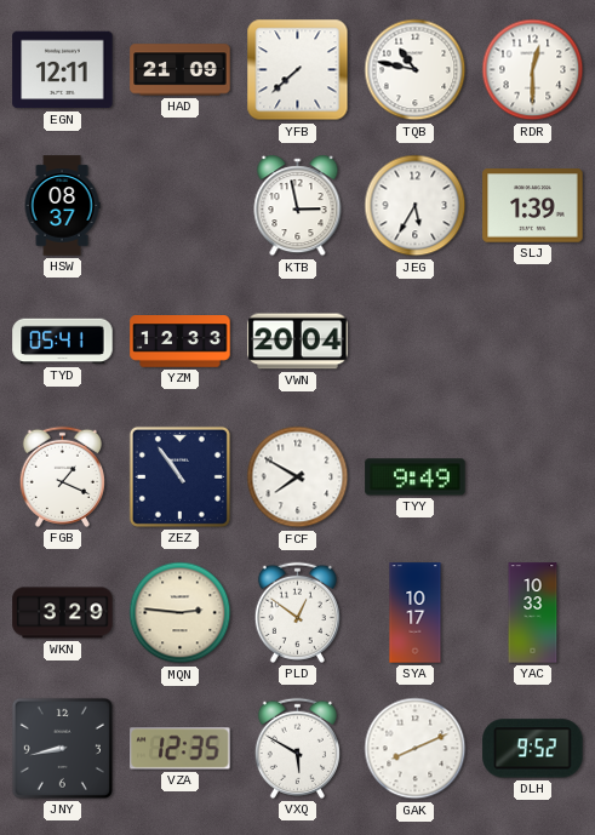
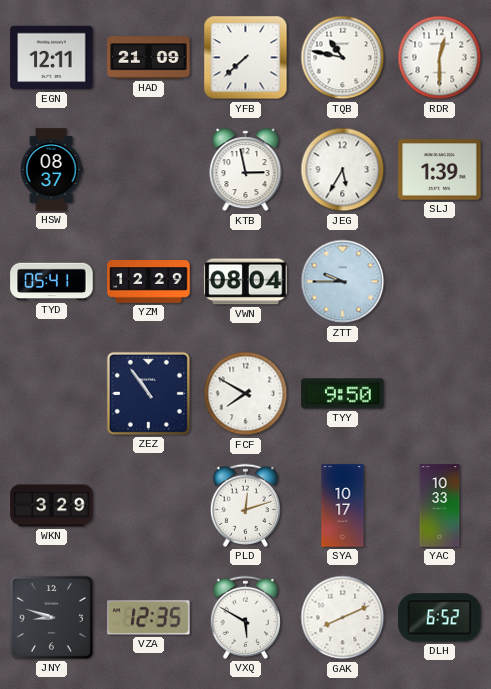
YZM: 12:33 -> 12:29
VWN: 20:04 -> 08:04
ZTT: none -> 9:45
FGB: 1:19 -> none
TYY: 9:49 -> 9:50
MQN: 2:46 -> none
PLD: 12:51 -> 12:12
JNY: 8:43 -> 8:48
DLH: 9:52 -> 6:52
